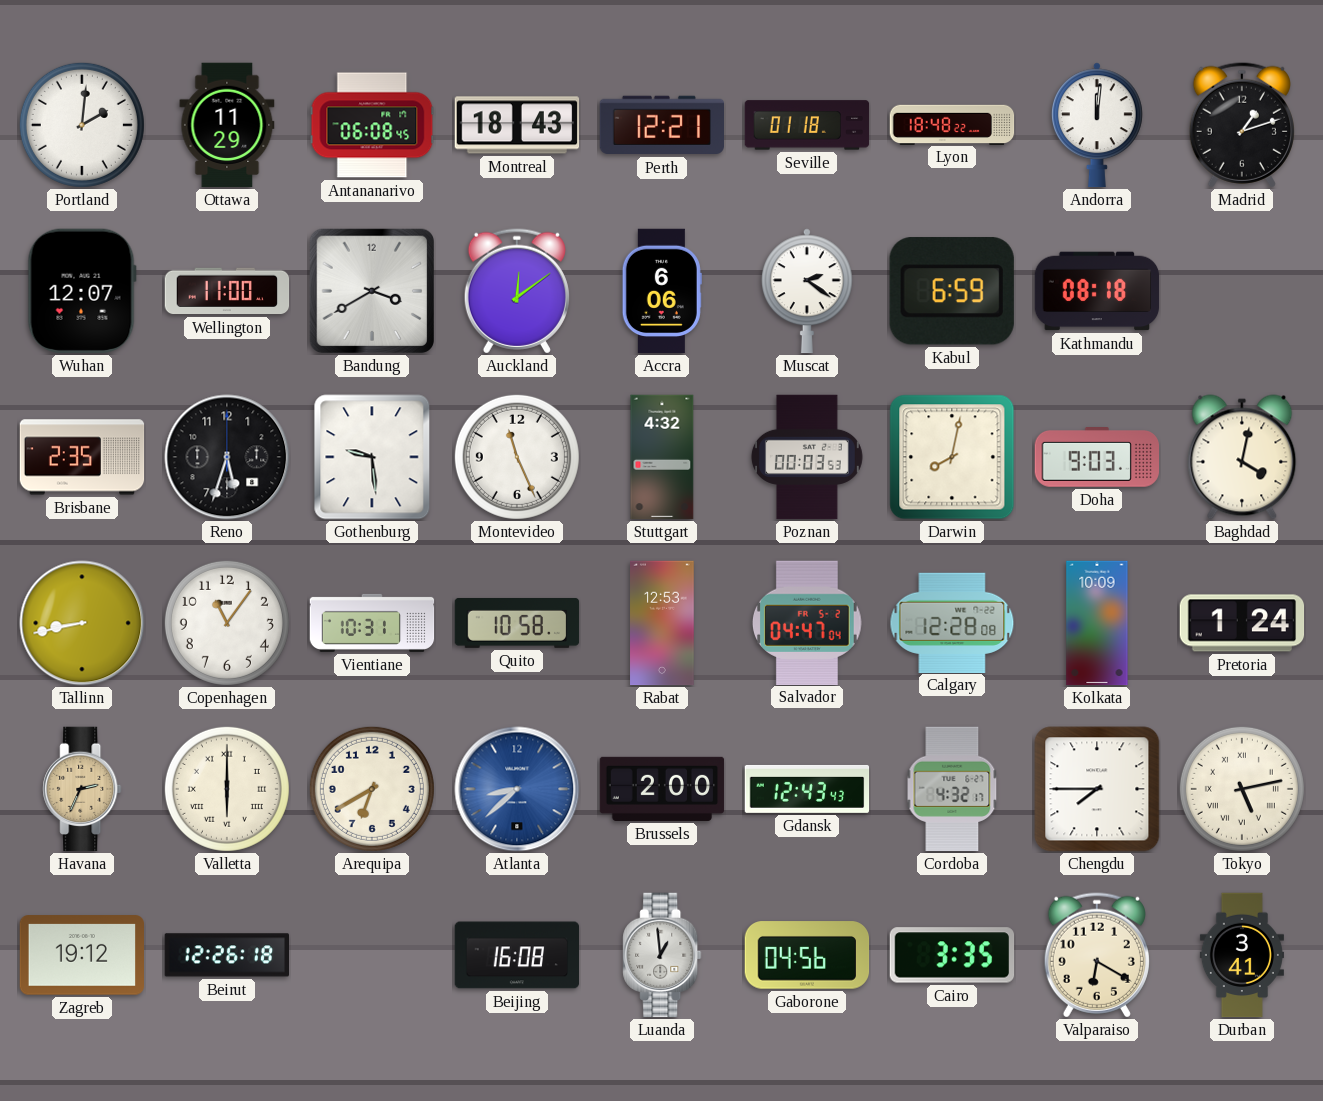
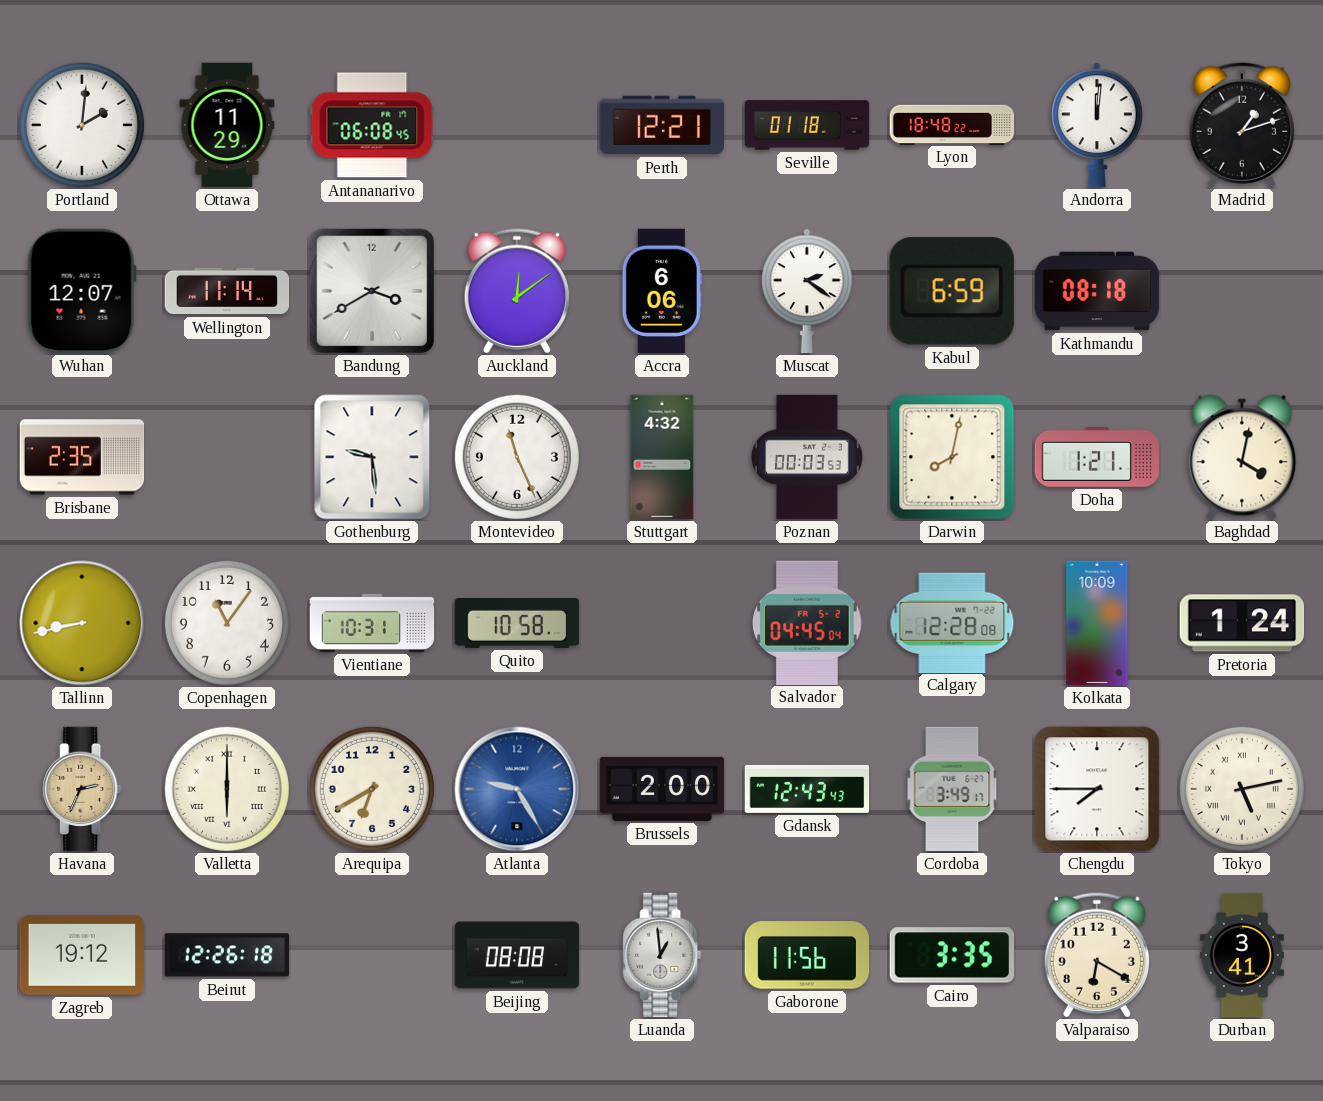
Montreal: 18:43 -> none
Wellington: 11:00 -> 11:14
Reno: 5:33 -> none
Doha: 9:03 -> 1:21
Rabat: 12:53 -> none
Salvador: 04:47 -> 04:45
Atlanta: 8:38 -> 9:25
Cordoba: 4:32 -> 3:49
Beijing: 16:08 -> 08:08
Gaborone: 04:56 -> 11:56
